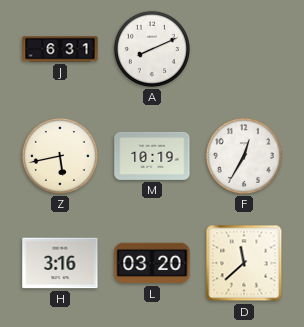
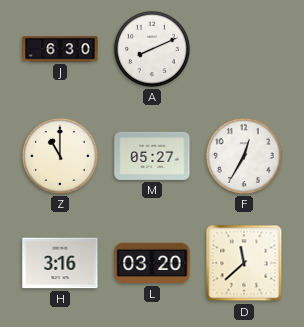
J: 6:31 -> 6:30
Z: 5:43 -> 11:00
M: 10:19 -> 05:27
